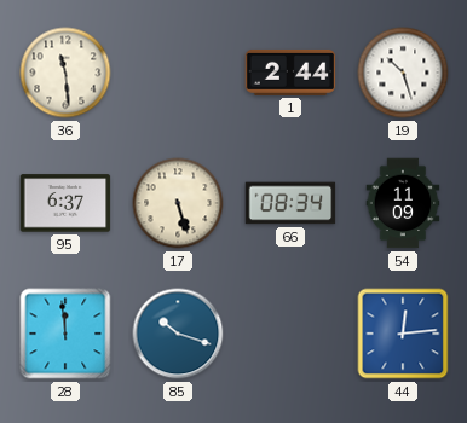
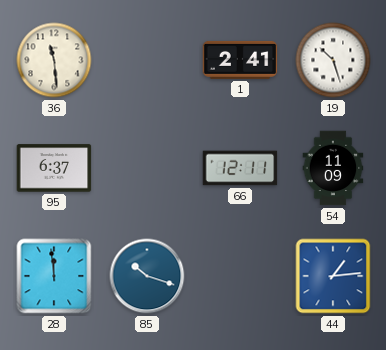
1: 2:44 -> 2:41
17: 5:27 -> none
66: 08:34 -> 12:11
44: 12:14 -> 1:14
